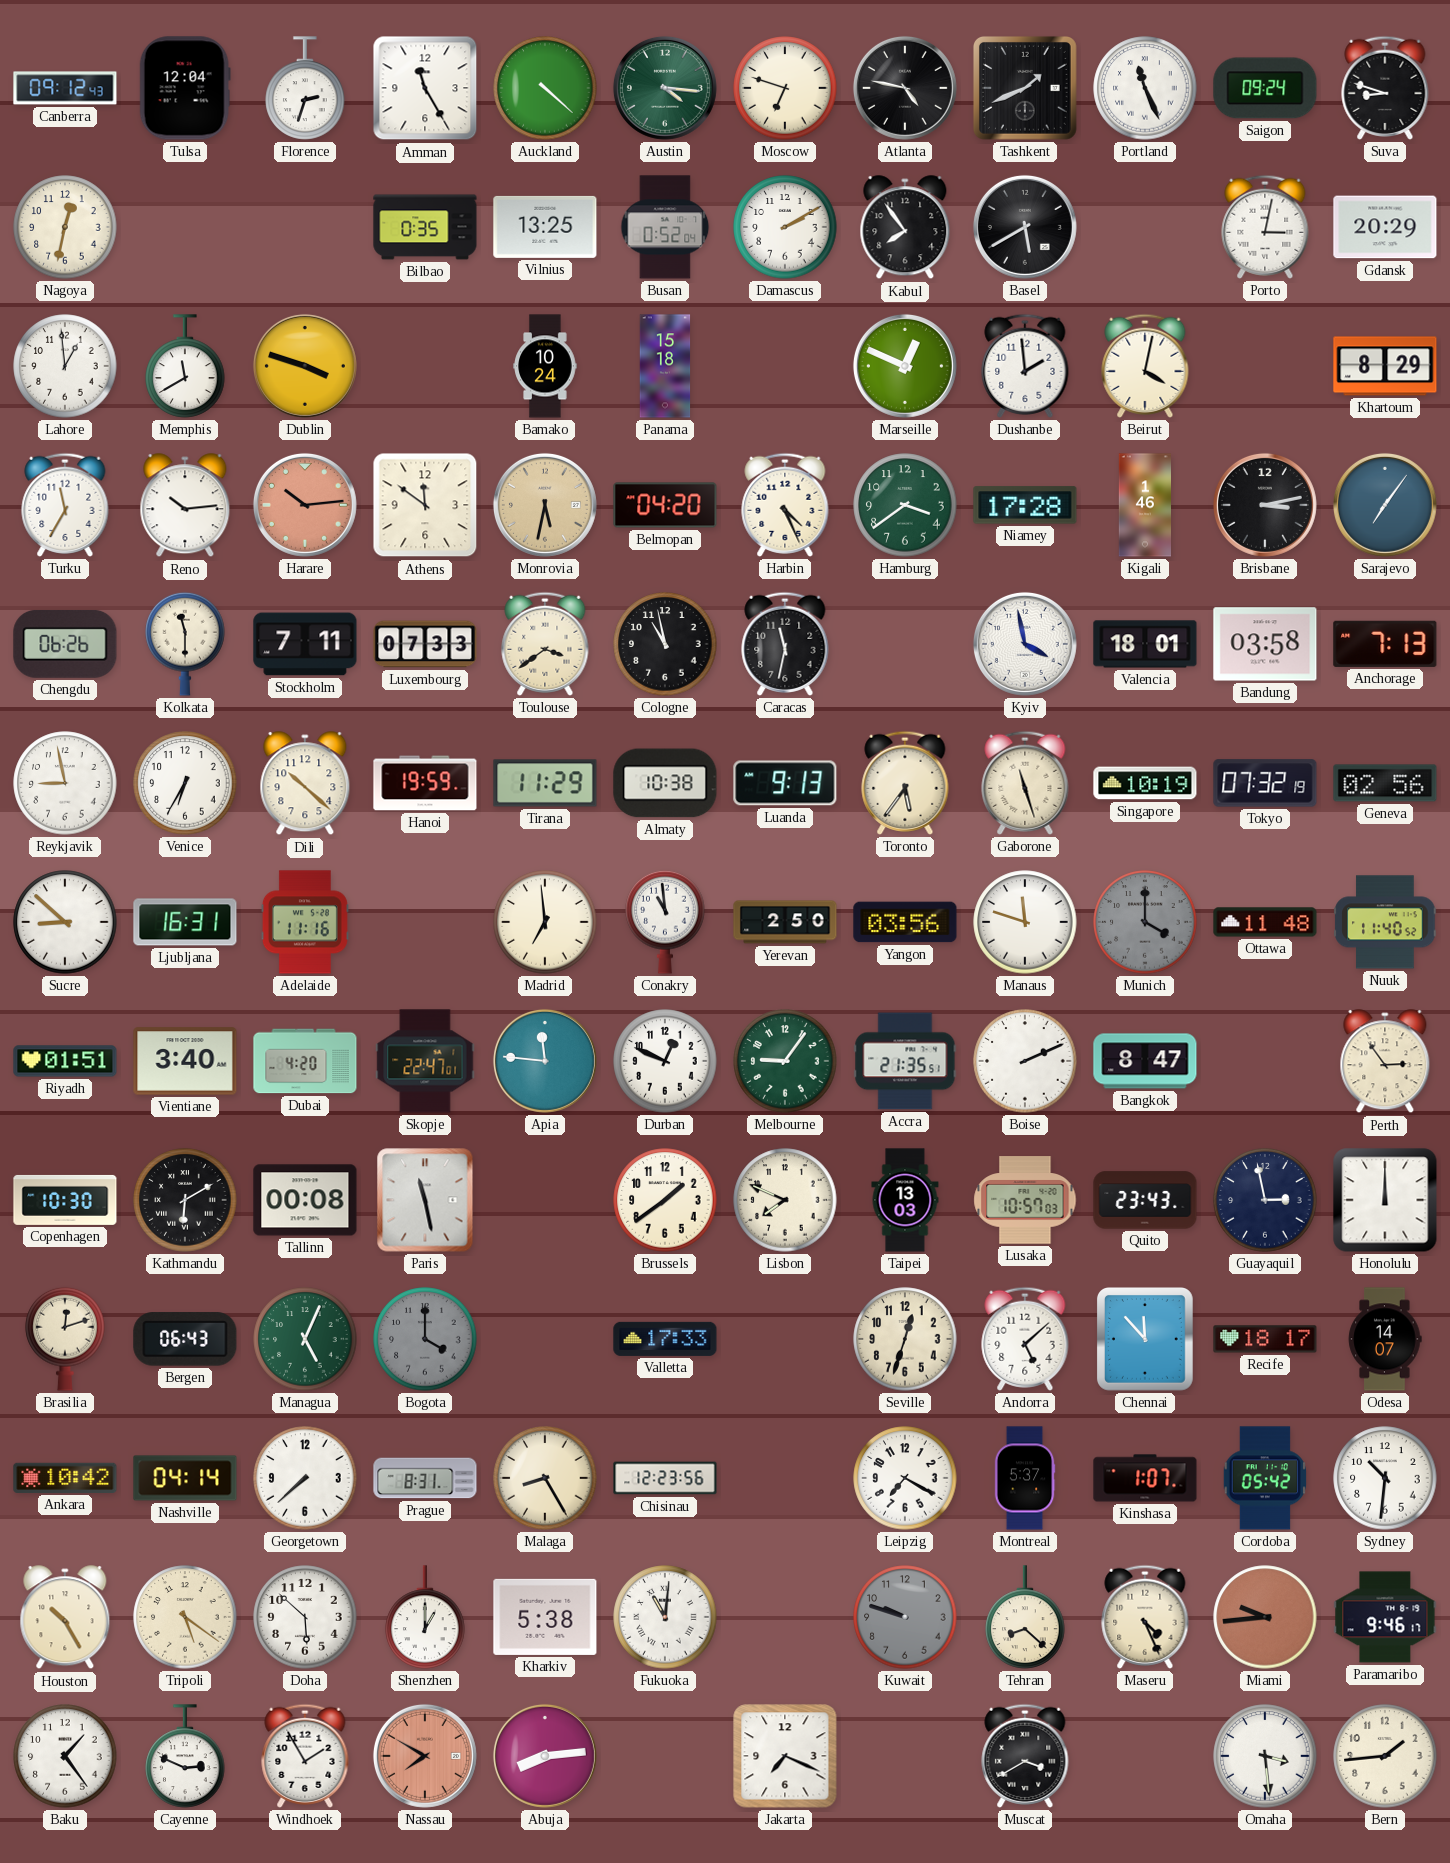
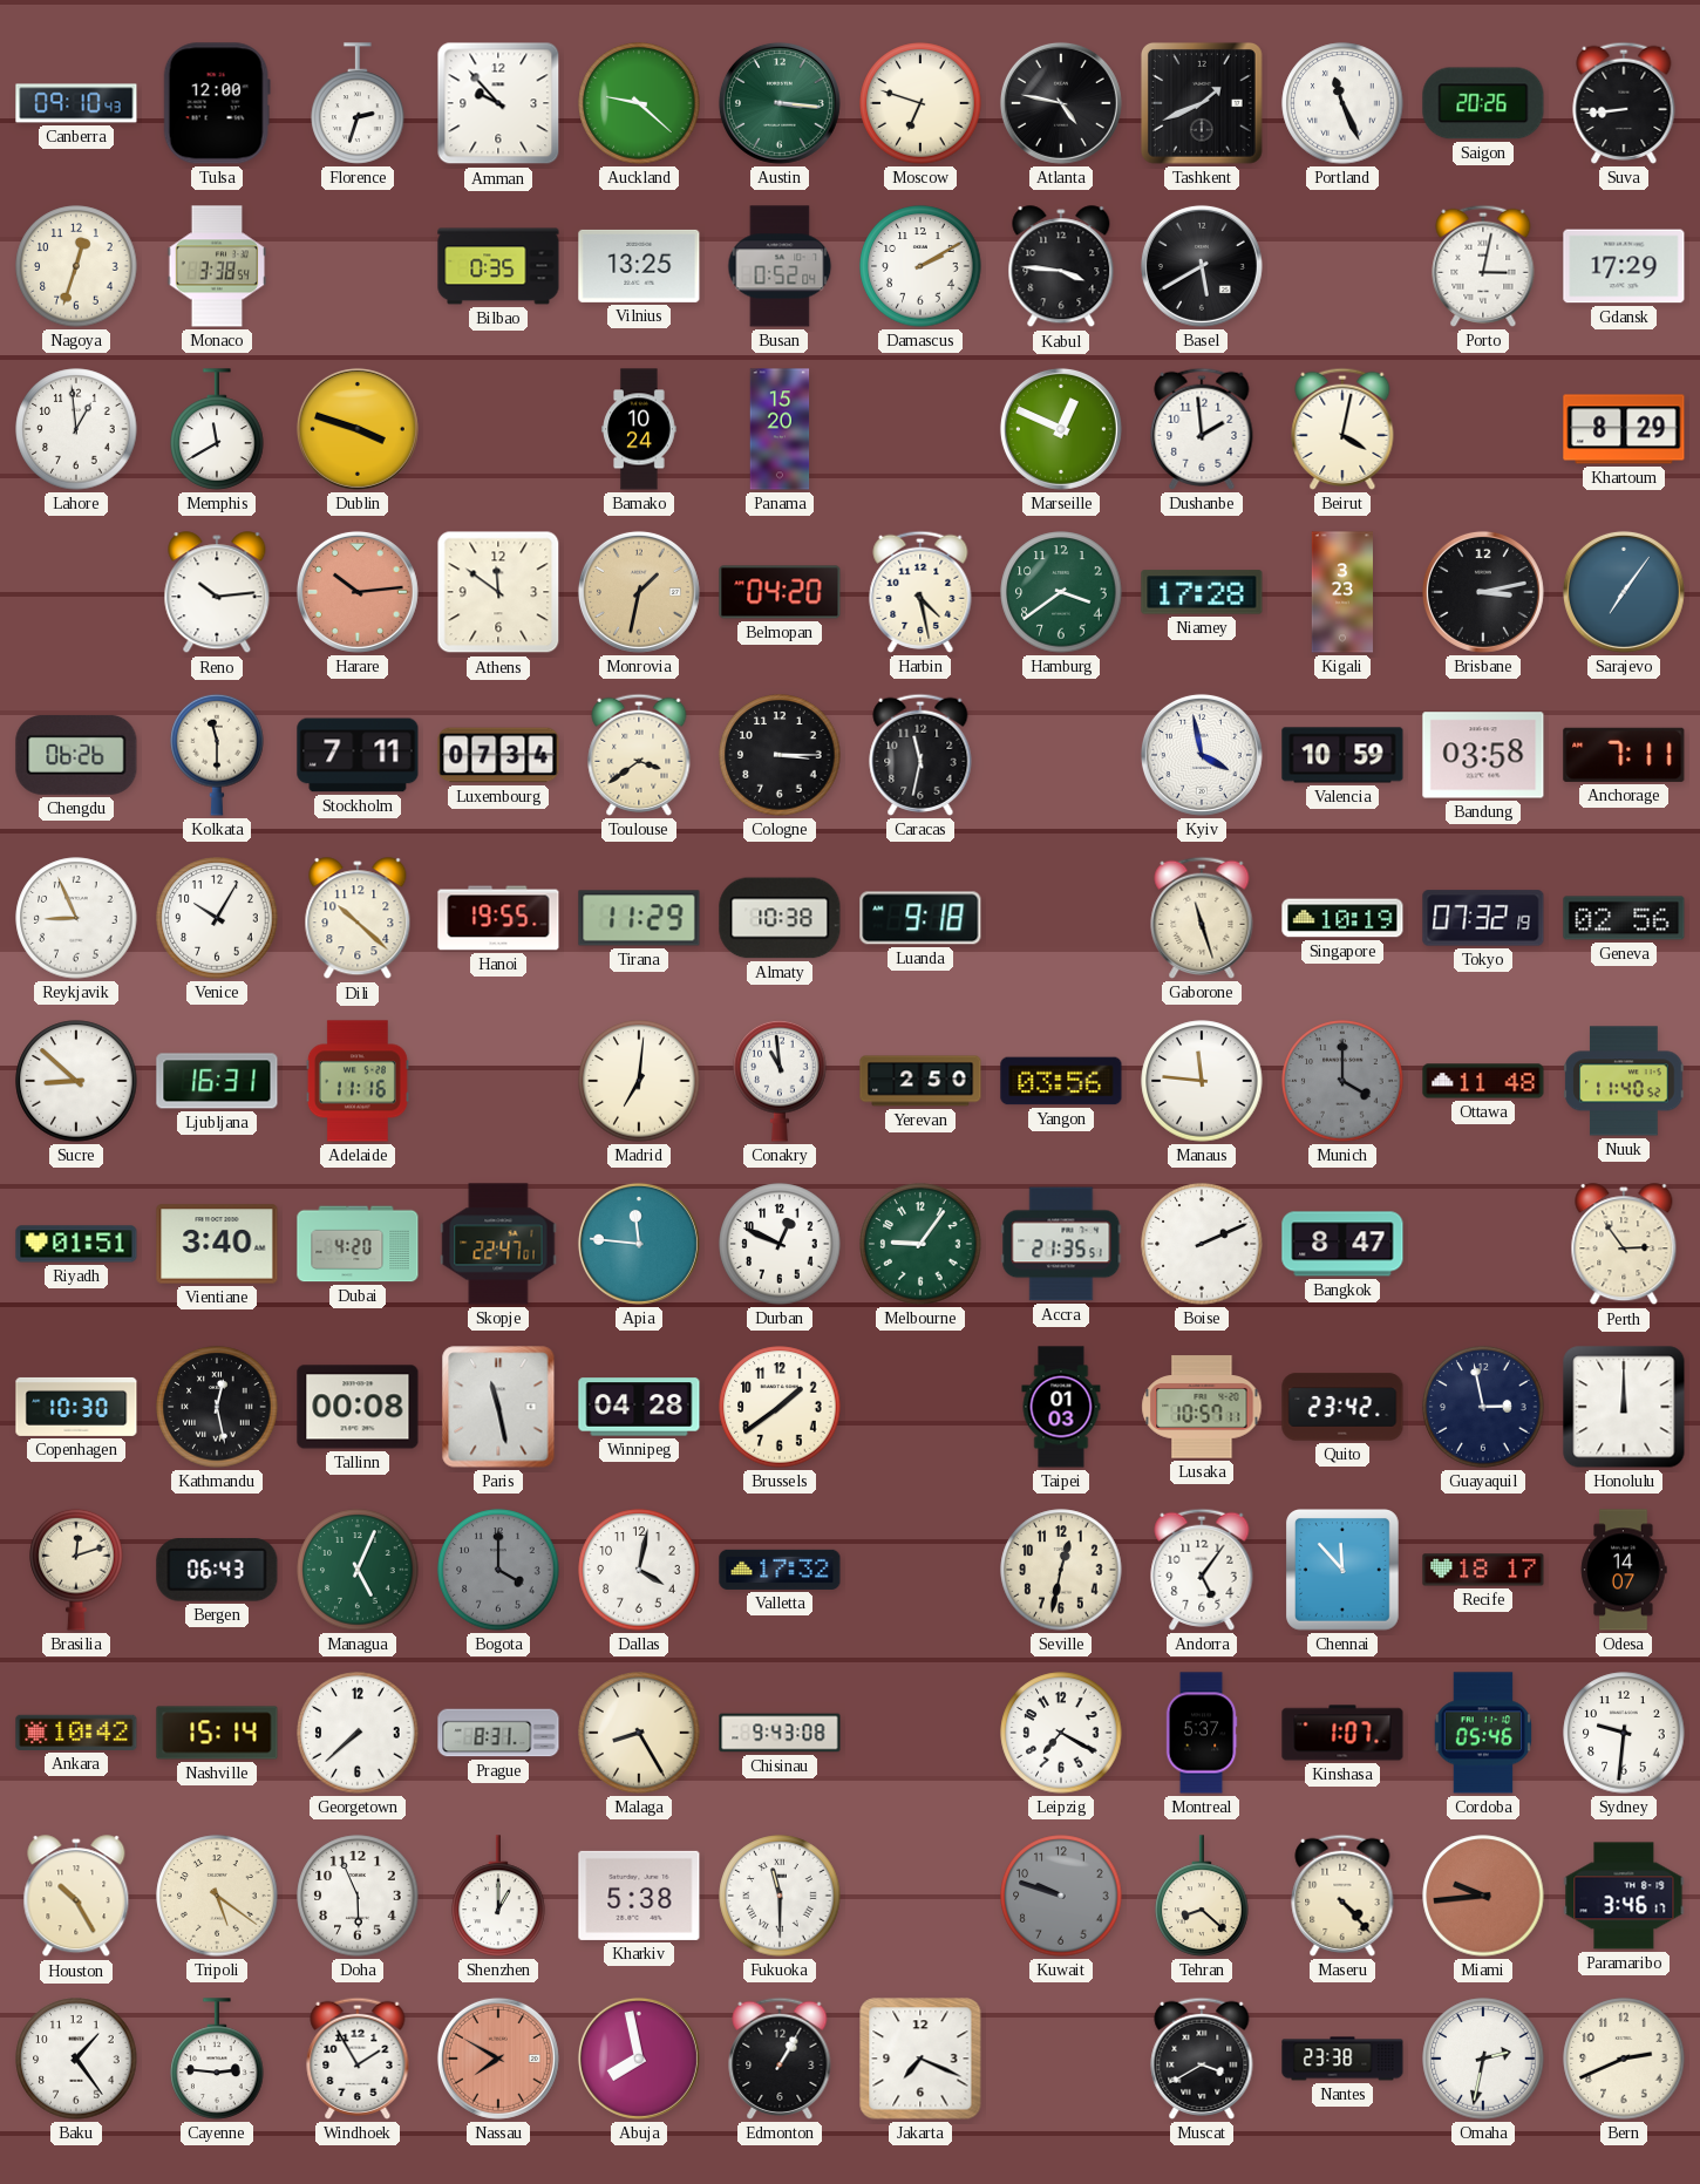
Canberra: 09:12 -> 09:10
Tulsa: 12:04 -> 12:00
Amman: 11:25 -> 9:53
Auckland: 4:22 -> 9:22
Austin: 4:16 -> 3:16
Saigon: 09:24 -> 20:26
Suva: 8:48 -> 8:44
Nagoya: 12:32 -> 12:33
Monaco: none -> 3:38
Kabul: 7:54 -> 3:46
Gdansk: 20:29 -> 17:29
Panama: 15:18 -> 15:20
Turku: 11:35 -> none
Monrovia: 5:32 -> 1:32
Harbin: 4:26 -> 4:28
Kigali: 1:46 -> 3:23
Luxembourg: 07:33 -> 07:34
Cologne: 10:58 -> 3:15
Valencia: 18:01 -> 10:59
Anchorage: 7:13 -> 7:11
Reykjavik: 8:58 -> 8:56
Venice: 6:35 -> 10:05
Hanoi: 19:59 -> 19:55
Luanda: 9:13 -> 9:18
Toronto: 5:36 -> none
Madrid: 6:59 -> 7:01
Manaus: 11:48 -> 11:46
Kathmandu: 6:10 -> 12:28
Winnipeg: none -> 04:28
Lisbon: 7:49 -> none
Taipei: 13:03 -> 01:03
Lusaka: 10:57:03 -> 10:57:11
Quito: 23:43 -> 23:42
Dallas: none -> 4:02
Valletta: 17:33 -> 17:32
Seville: 12:33 -> 12:32
Andorra: 5:08 -> 5:06
Nashville: 04:14 -> 15:14
Chisinau: 12:23 -> 9:43
Cordoba: 05:42 -> 05:46
Sydney: 10:31 -> 9:31
Doha: 5:52 -> 5:56
Fukuoka: 11:01 -> 11:30
Maseru: 4:26 -> 4:23
Paramaribo: 9:46 -> 3:46
Cayenne: 2:49 -> 2:46
Abuja: 8:14 -> 7:58
Edmonton: none -> 1:05
Nantes: none -> 23:38
Omaha: 3:29 -> 2:32
Bern: 1:44 -> 2:41
